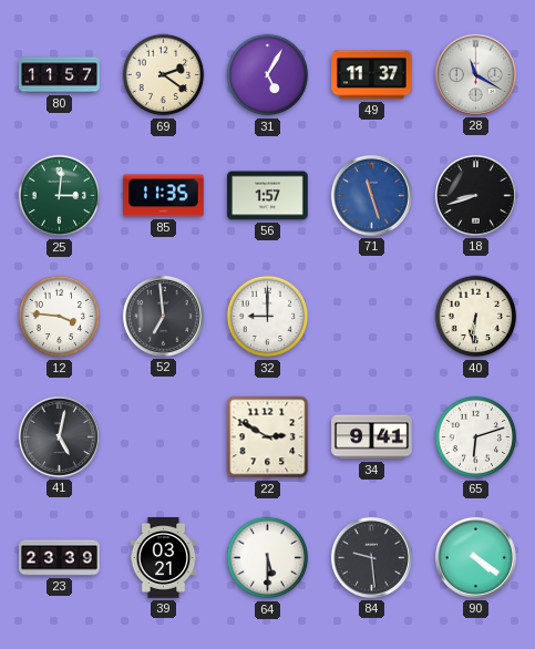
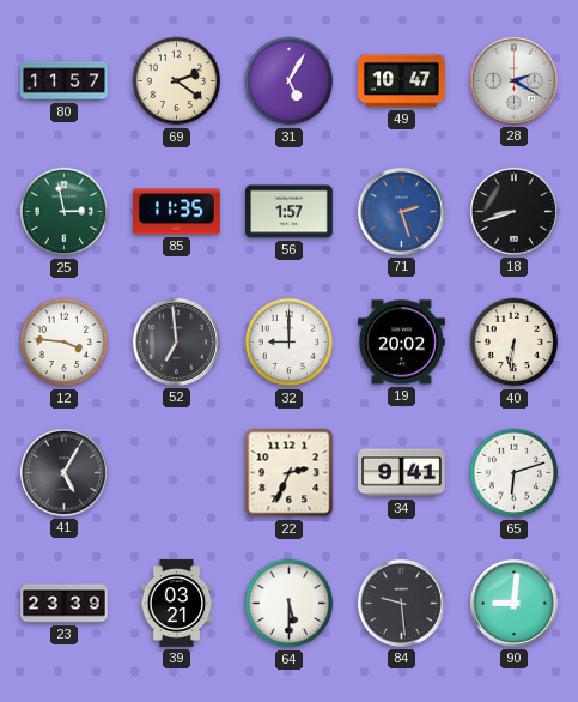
49: 11:37 -> 10:47
28: 11:20 -> 2:20
25: 3:01 -> 2:58
71: 11:27 -> 2:27
19: none -> 20:02
41: 5:02 -> 5:05
22: 2:50 -> 2:34
90: 4:21 -> 9:01
